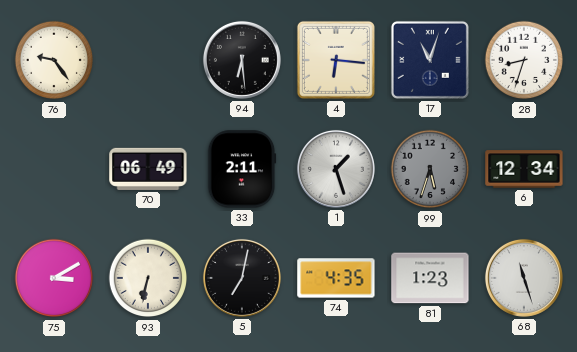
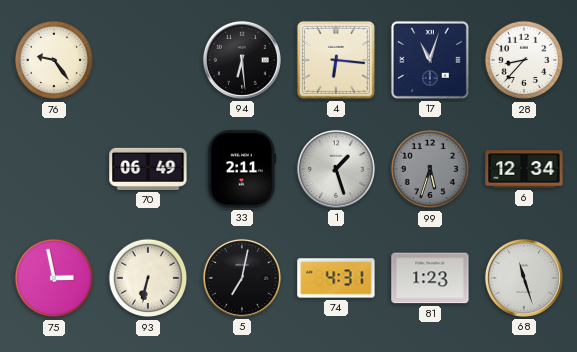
28: 8:33 -> 8:37
75: 3:10 -> 2:58
74: 4:35 -> 4:31
